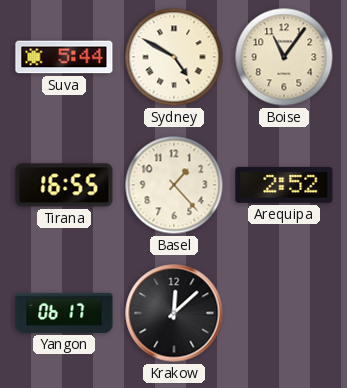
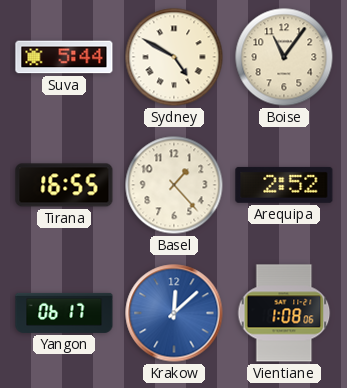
Krakow dial: black -> blue
Vientiane: none -> 1:08
